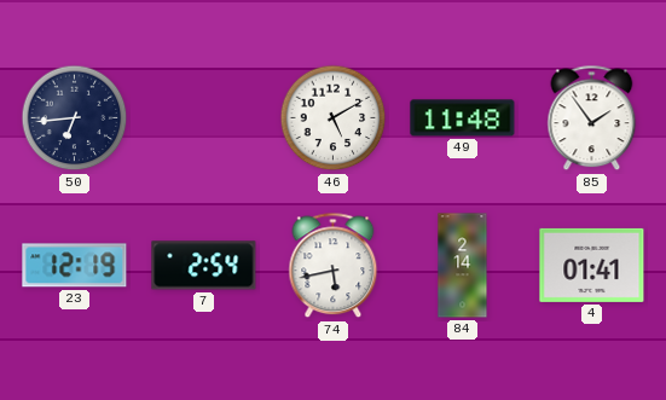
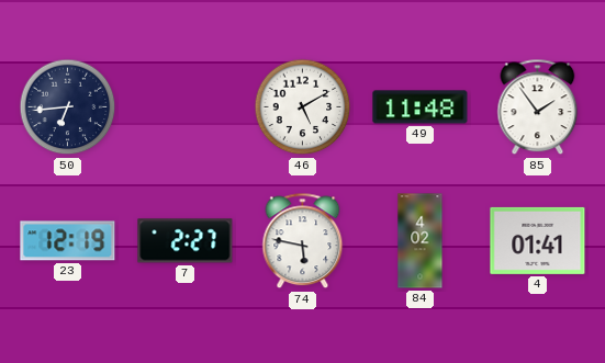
7: 2:54 -> 2:27
74: 5:43 -> 5:47
84: 2:14 -> 4:02
